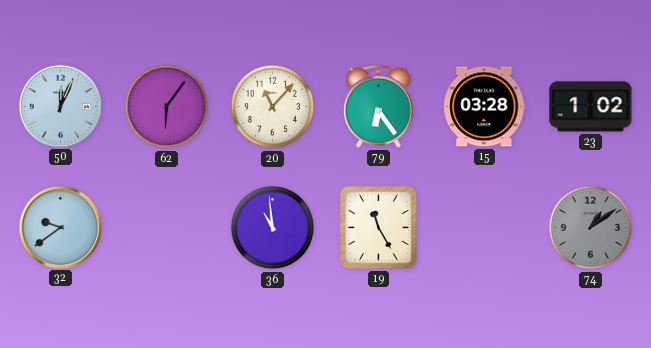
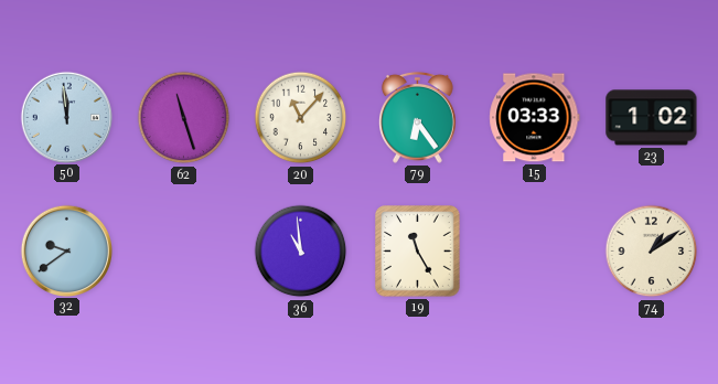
50: 12:04 -> 11:59
62: 6:06 -> 11:27
15: 03:28 -> 03:33
74 dial: grey -> cream
